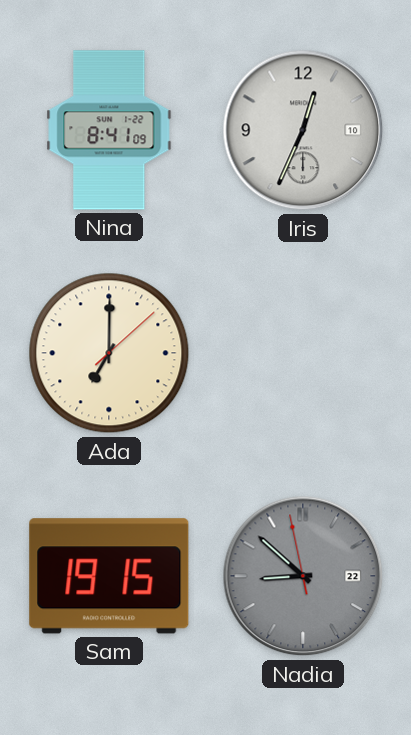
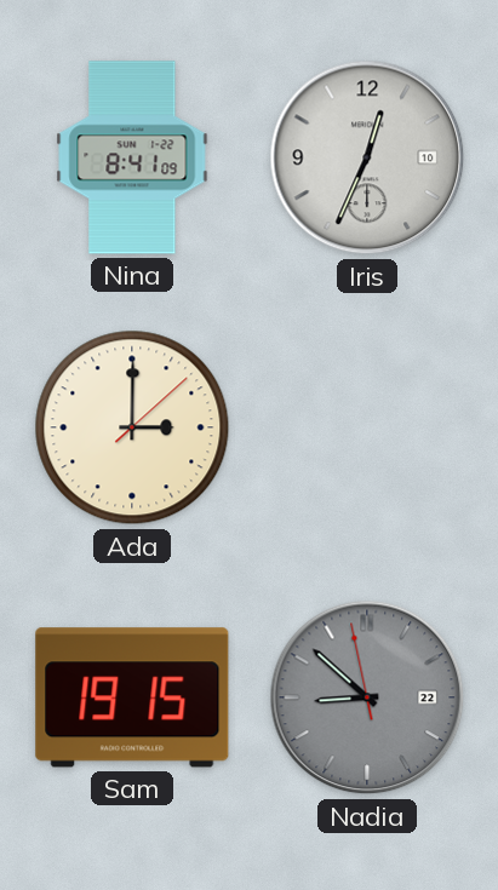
Ada: 7:00 -> 3:00
